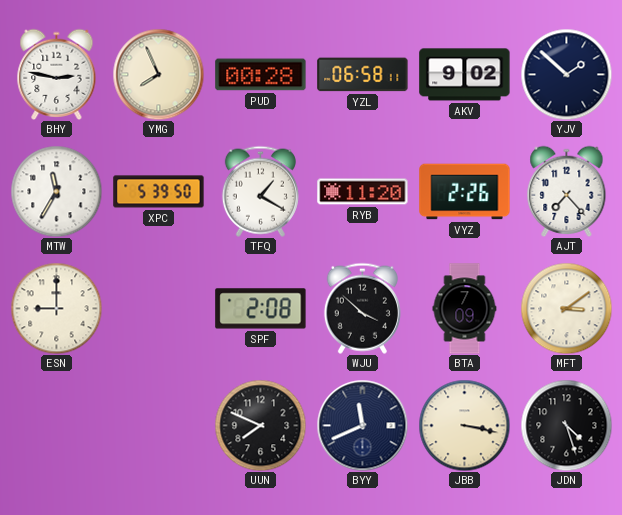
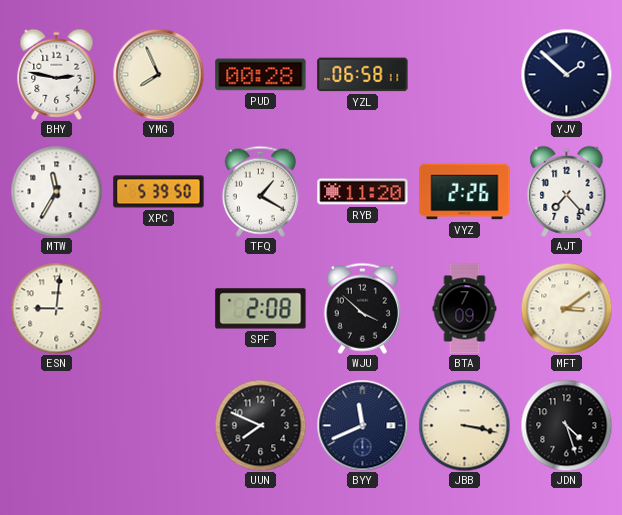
AKV: 9:02 -> none
ESN: 9:00 -> 9:01
